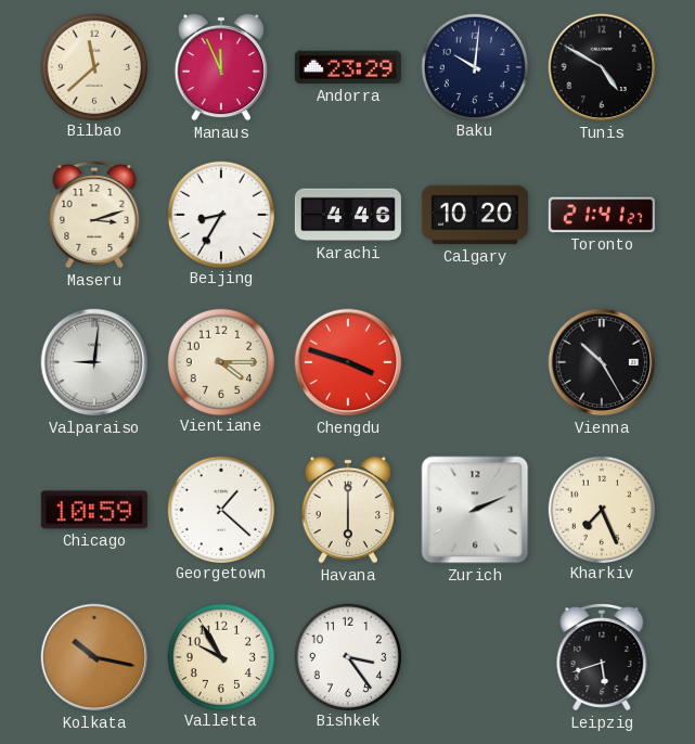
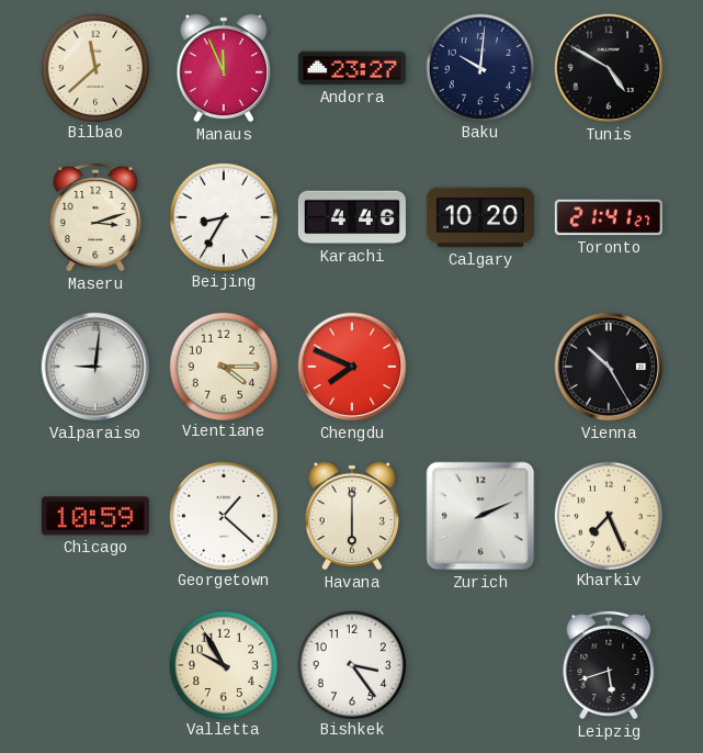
Andorra: 23:29 -> 23:27
Chengdu: 3:48 -> 7:49
Kolkata: 10:17 -> none
